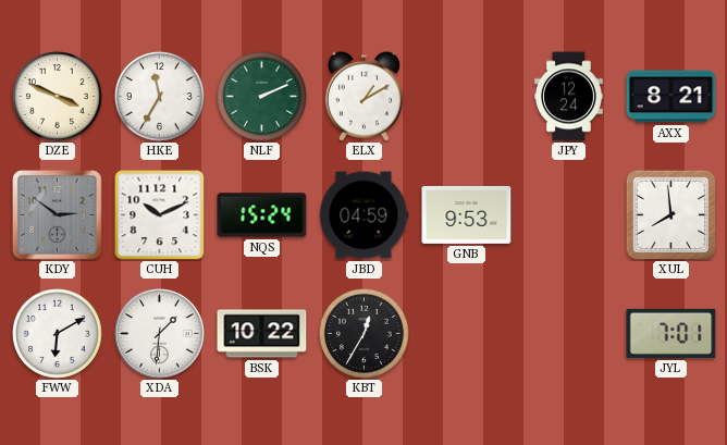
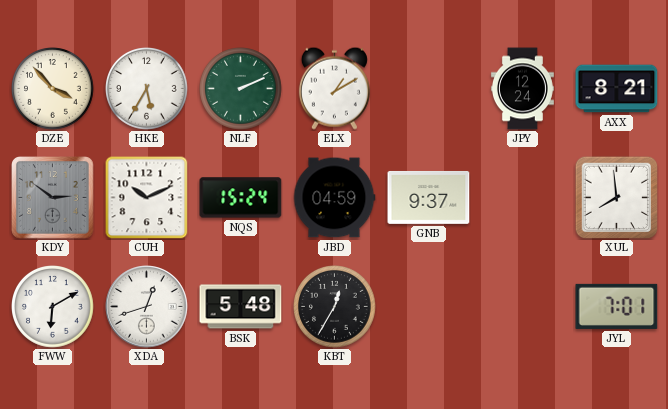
DZE: 3:49 -> 3:53
HKE: 11:35 -> 5:35
GNB: 9:53 -> 9:37
XDA: 1:31 -> 12:42
BSK: 10:22 -> 5:48
